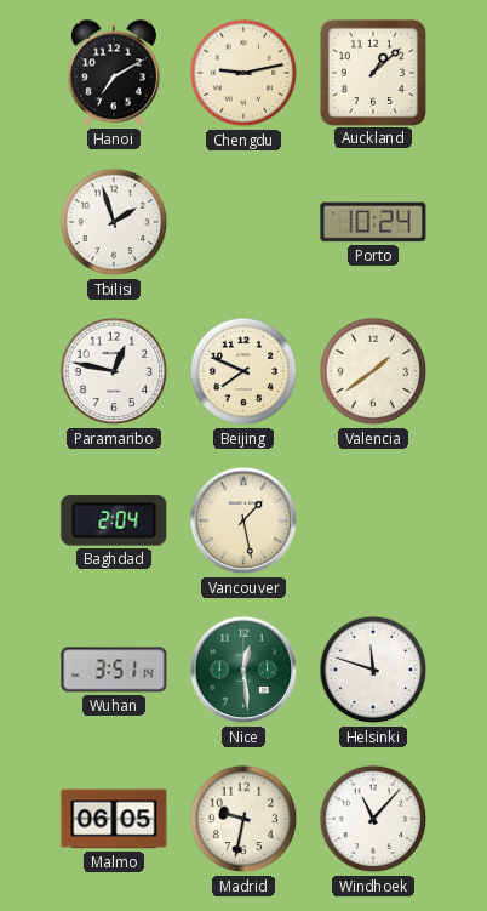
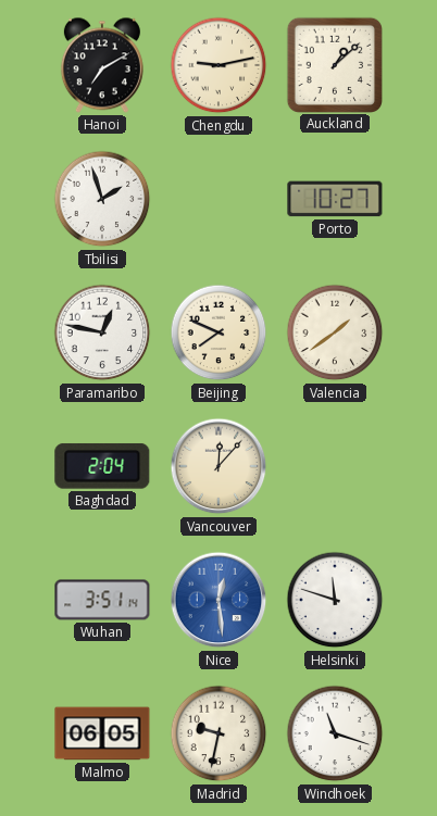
Porto: 10:24 -> 10:27
Vancouver: 1:28 -> 12:07
Nice dial: green -> blue
Windhoek: 11:07 -> 11:18
